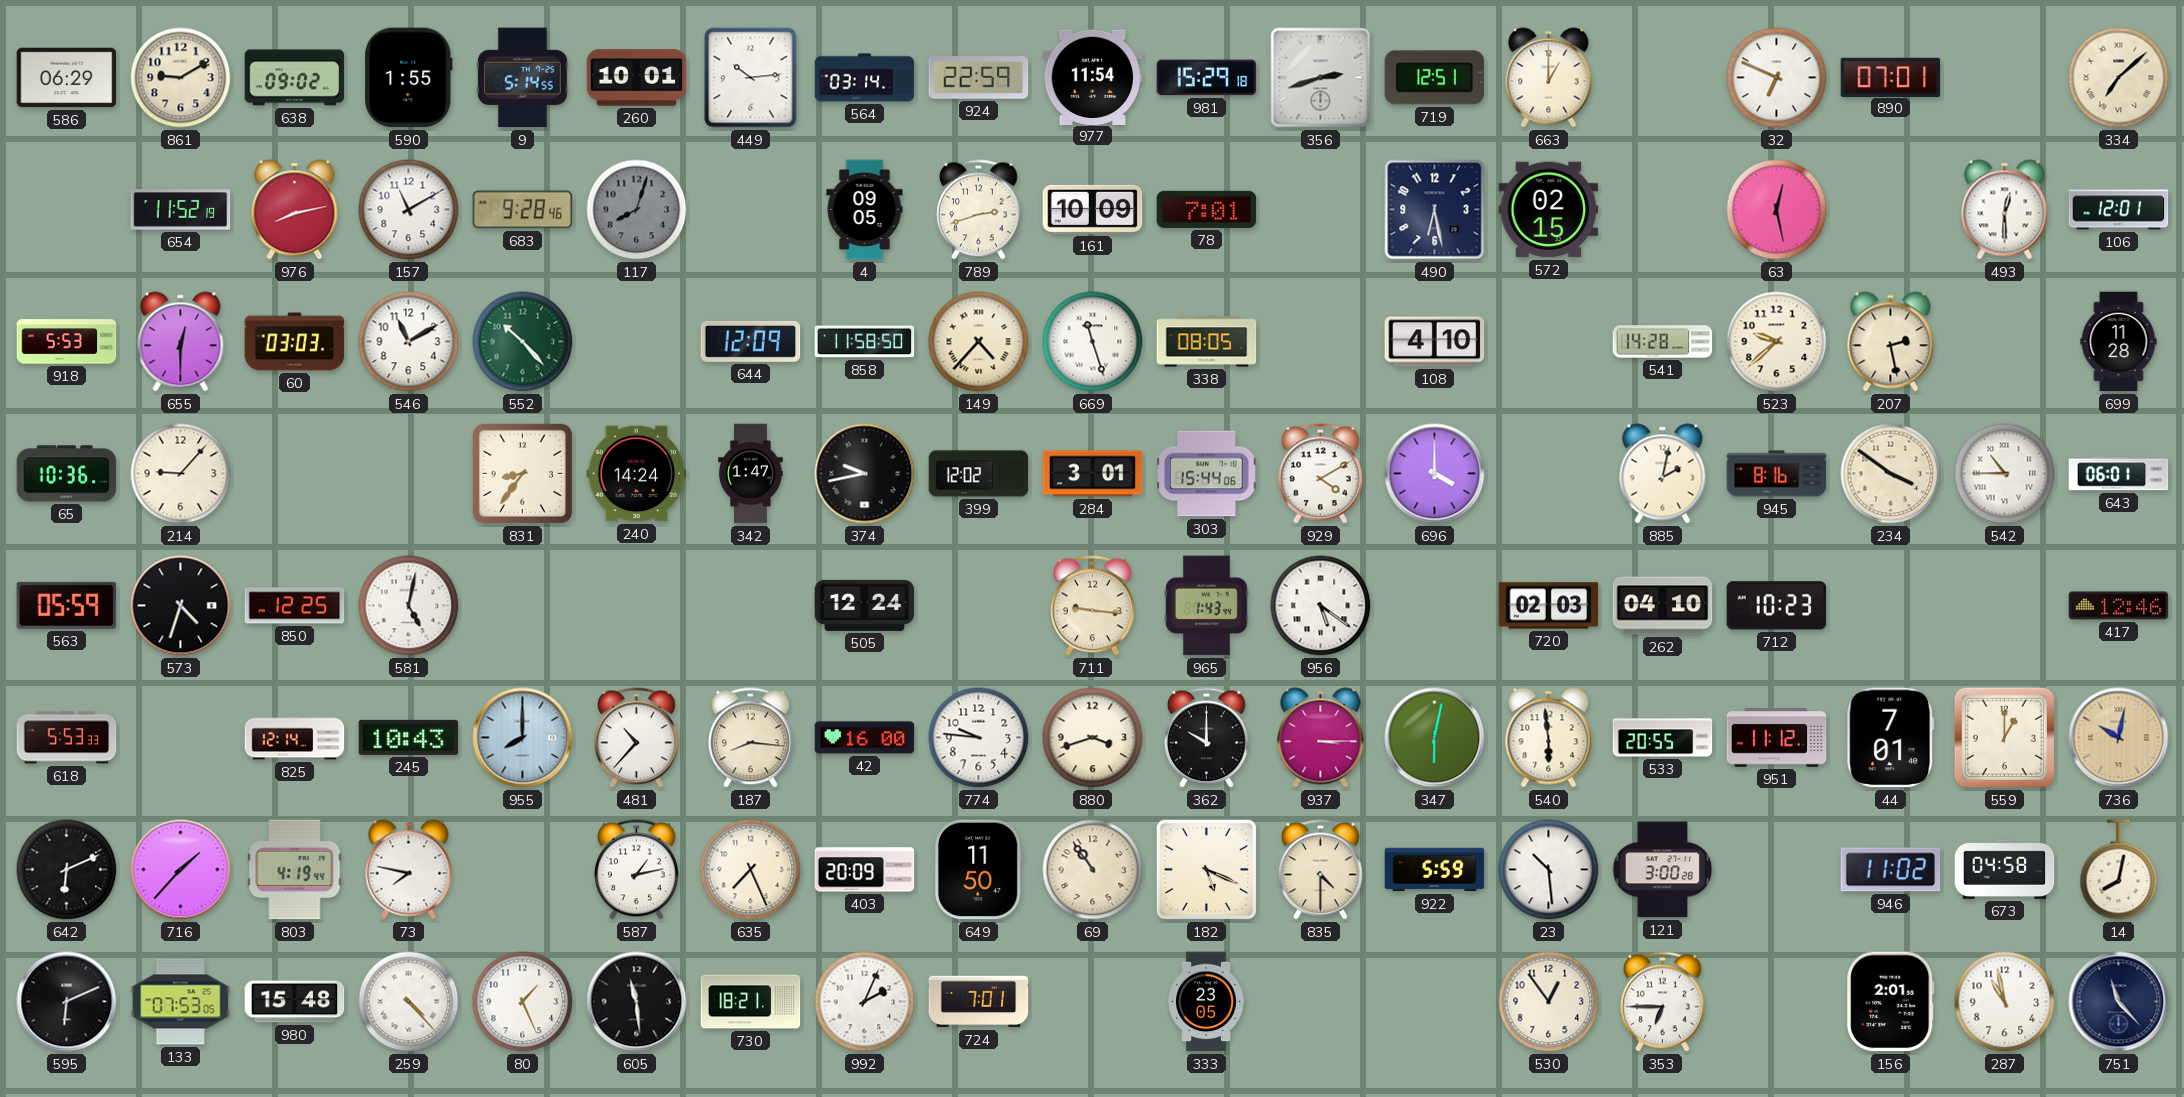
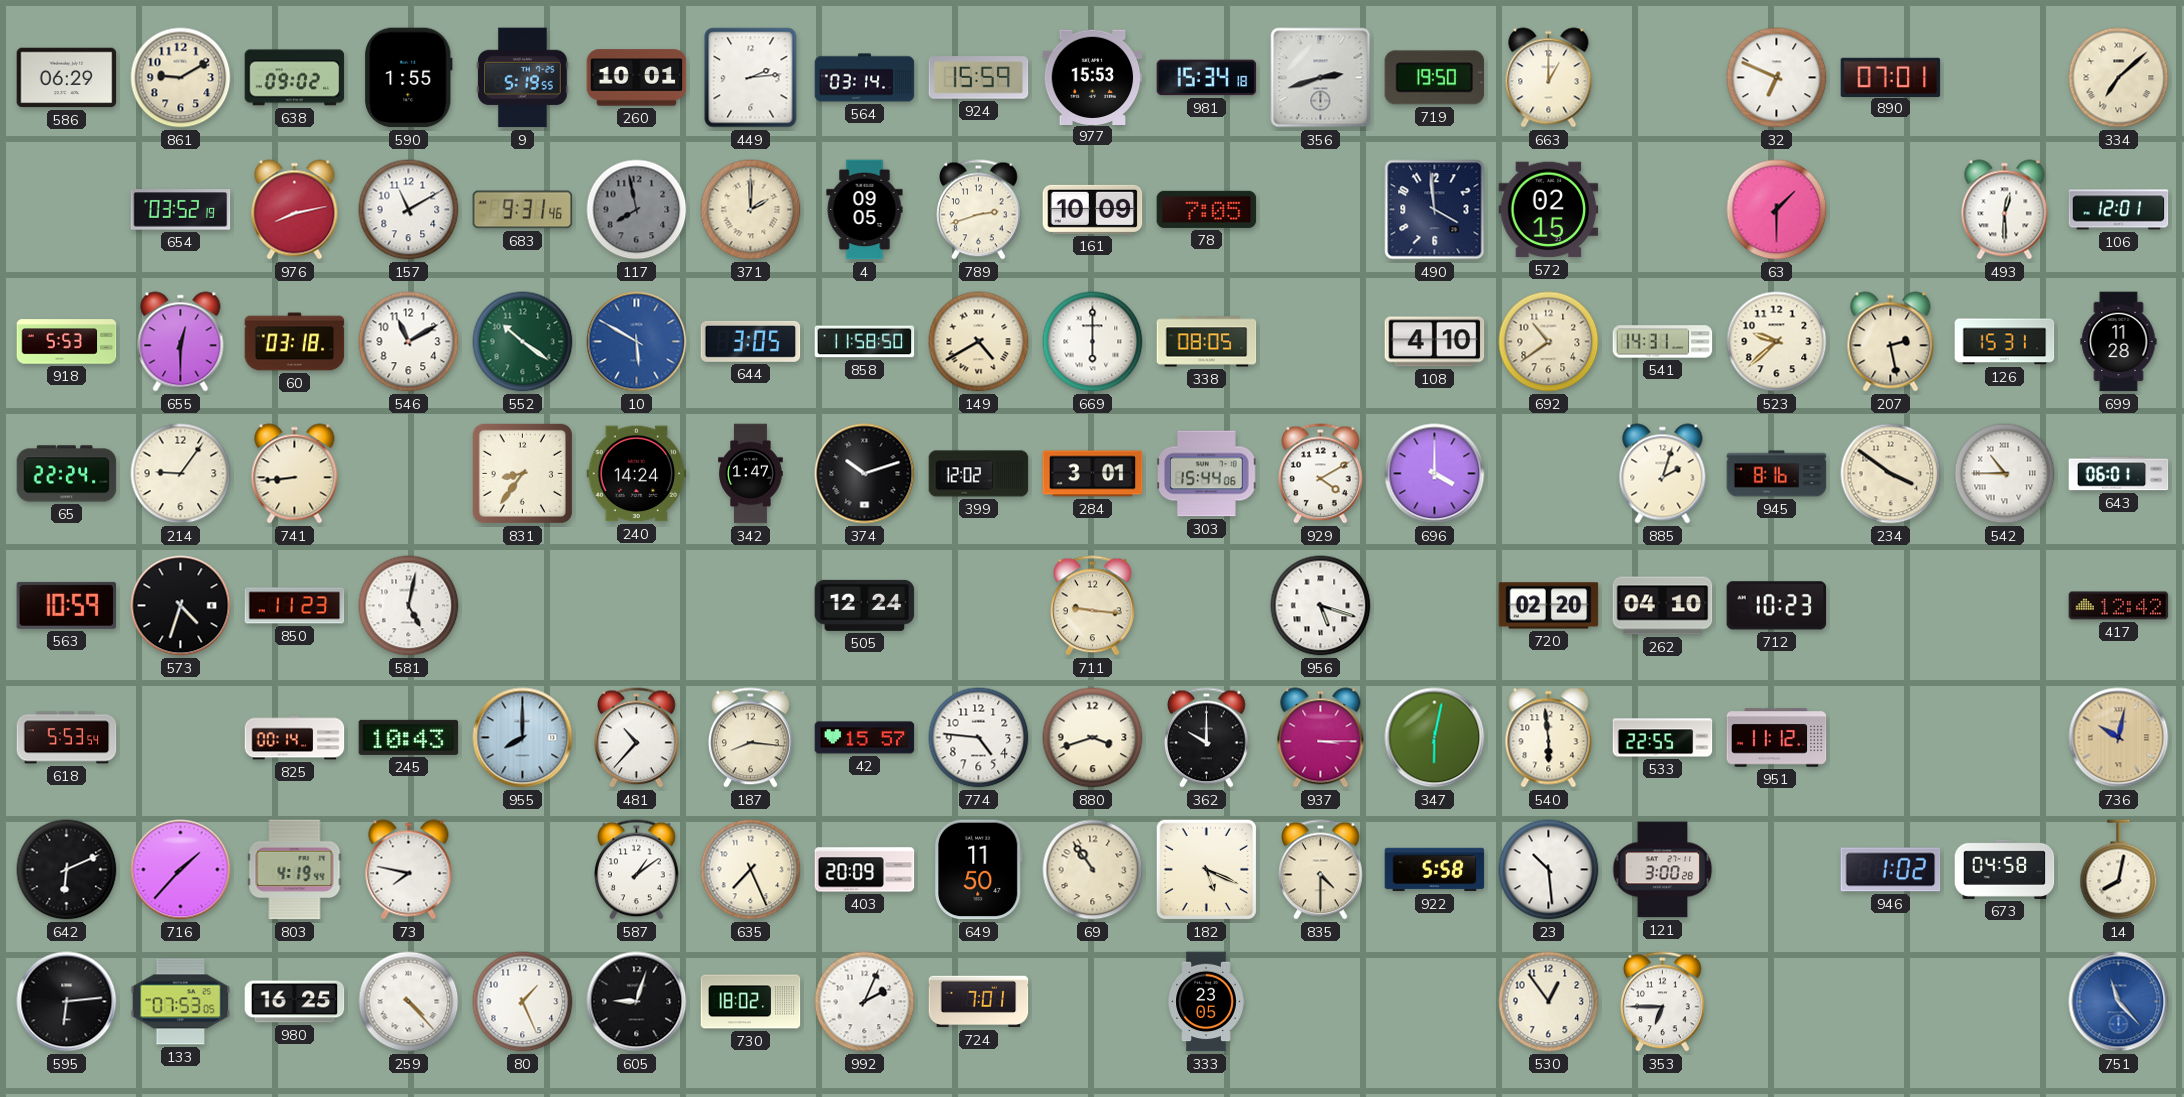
9: 5:14 -> 5:19
449: 10:14 -> 2:14
924: 22:59 -> 15:59
977: 11:54 -> 15:53
981: 15:29 -> 15:34
719: 12:51 -> 19:50
654: 11:52 -> 03:52
683: 9:28 -> 9:31
117: 8:03 -> 7:58
371: none -> 2:00
78: 7:01 -> 7:05
490: 6:28 -> 3:59
63: 12:28 -> 1:30
60: 03:03 -> 03:18
552: 10:23 -> 10:21
10: none -> 5:50
644: 12:09 -> 3:05
149: 4:37 -> 4:40
669: 11:27 -> 6:00
692: none -> 10:39
541: 14:28 -> 14:31
126: none -> 15:31
65: 10:36 -> 22:24
214: 9:07 -> 9:06
741: none -> 8:44
374: 9:43 -> 10:12
885: 2:02 -> 2:03
563: 05:59 -> 10:59
850: 12:25 -> 11:23
965: 1:43 -> none
956: 5:21 -> 5:18
720: 02:03 -> 02:20
417: 12:46 -> 12:42
618: 5:53:33 -> 5:53:54
825: 12:14 -> 00:14
42: 16:00 -> 15:57
774: 9:46 -> 4:46
533: 20:55 -> 22:55
44: 7:01 -> none
559: 1:00 -> none
587: 1:13 -> 1:09
922: 5:59 -> 5:58
946: 11:02 -> 1:02
595: 6:11 -> 6:14
980: 15:48 -> 16:25
605: 11:29 -> 9:03
730: 18:21 -> 18:02
156: 2:01 -> none
287: 10:58 -> none
751 dial: navy -> blue
